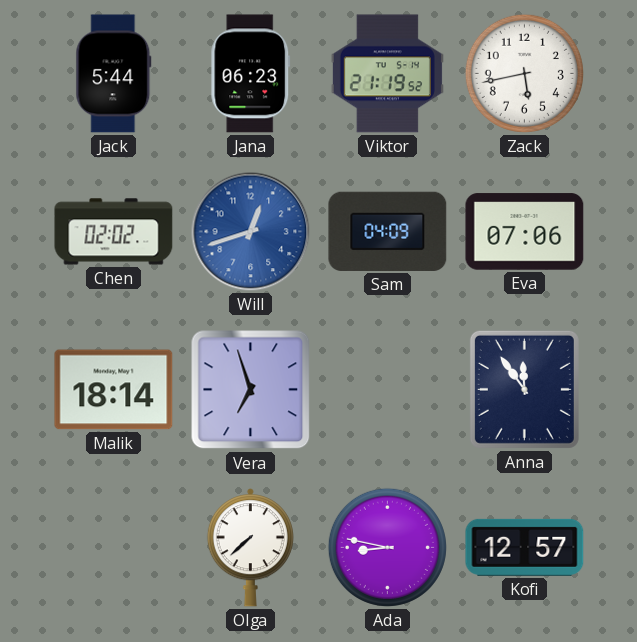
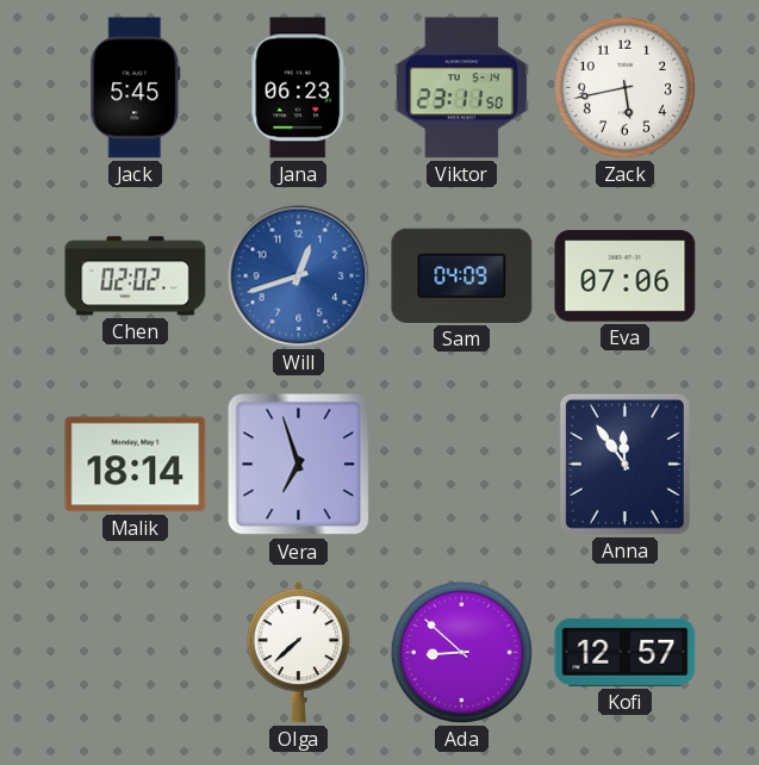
Jack: 5:44 -> 5:45
Viktor: 21:19 -> 23:11
Ada: 8:47 -> 8:52
